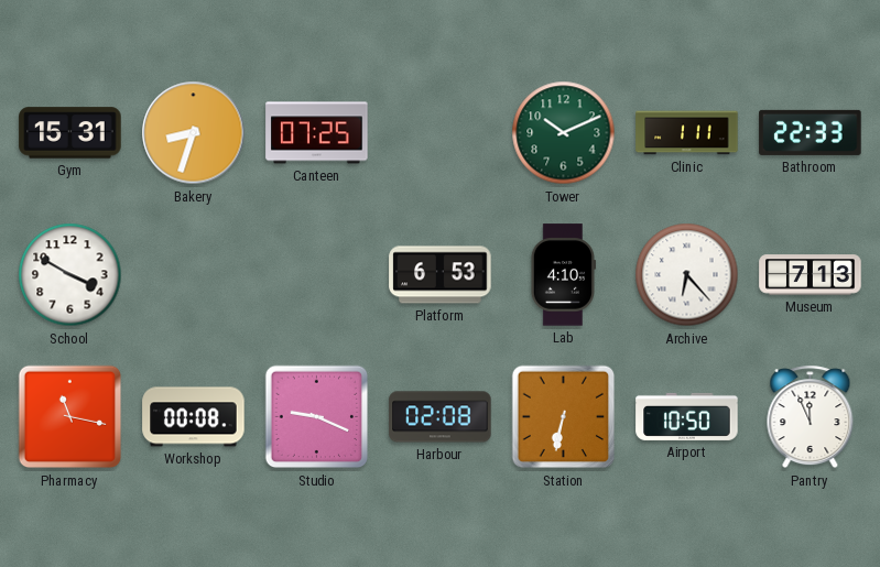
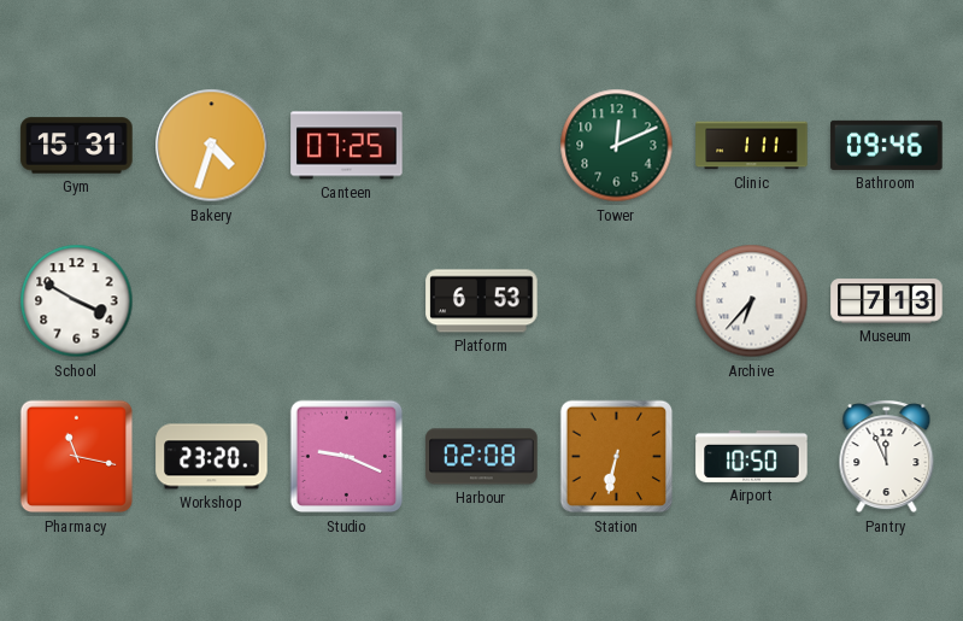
Bakery: 8:33 -> 4:33
Tower: 10:11 -> 12:11
Bathroom: 22:33 -> 09:46
Lab: 4:10 -> none
Archive: 6:23 -> 6:37
Workshop: 00:08 -> 23:20
